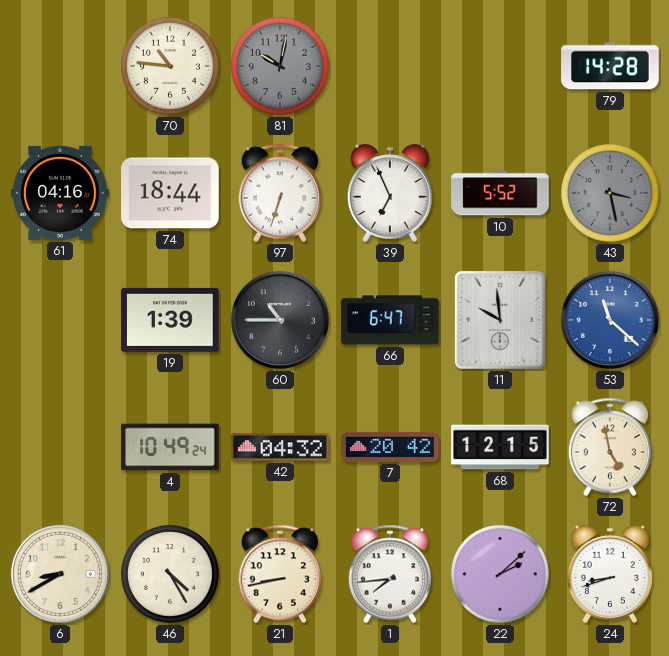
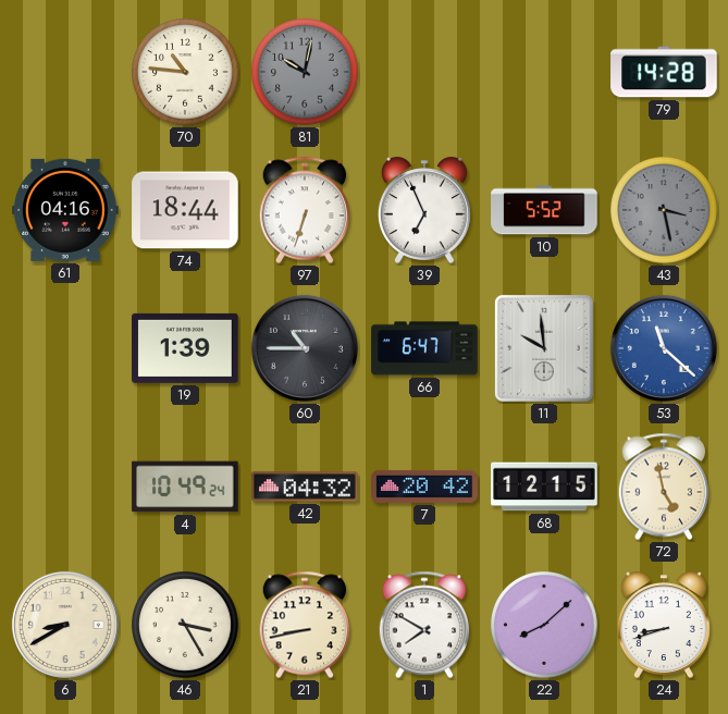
46: 4:25 -> 3:25
1: 7:44 -> 7:50
22: 2:08 -> 8:08
